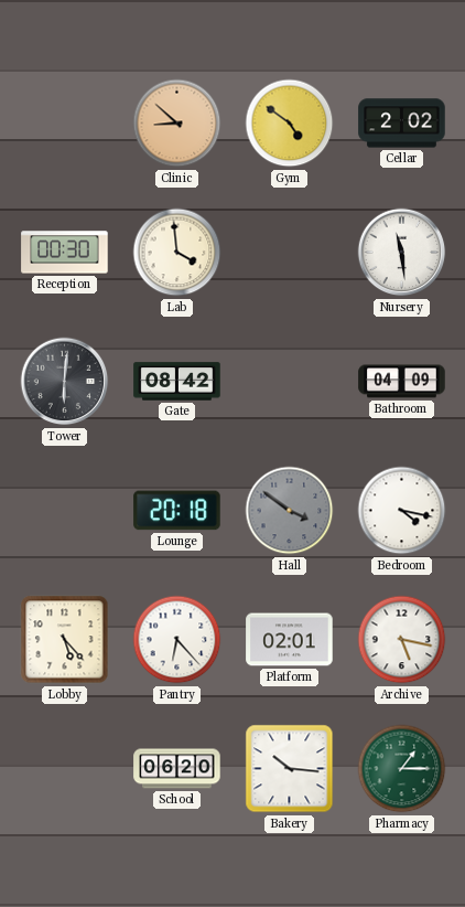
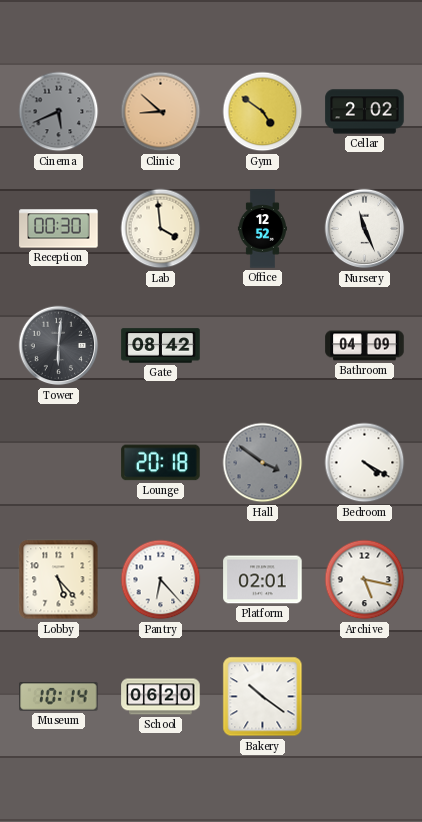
Cinema: none -> 5:41
Office: none -> 12:52
Nursery: 11:29 -> 11:26
Bedroom: 4:17 -> 4:20
Museum: none -> 10:14
Bakery: 10:16 -> 10:21
Pharmacy: 1:15 -> none
